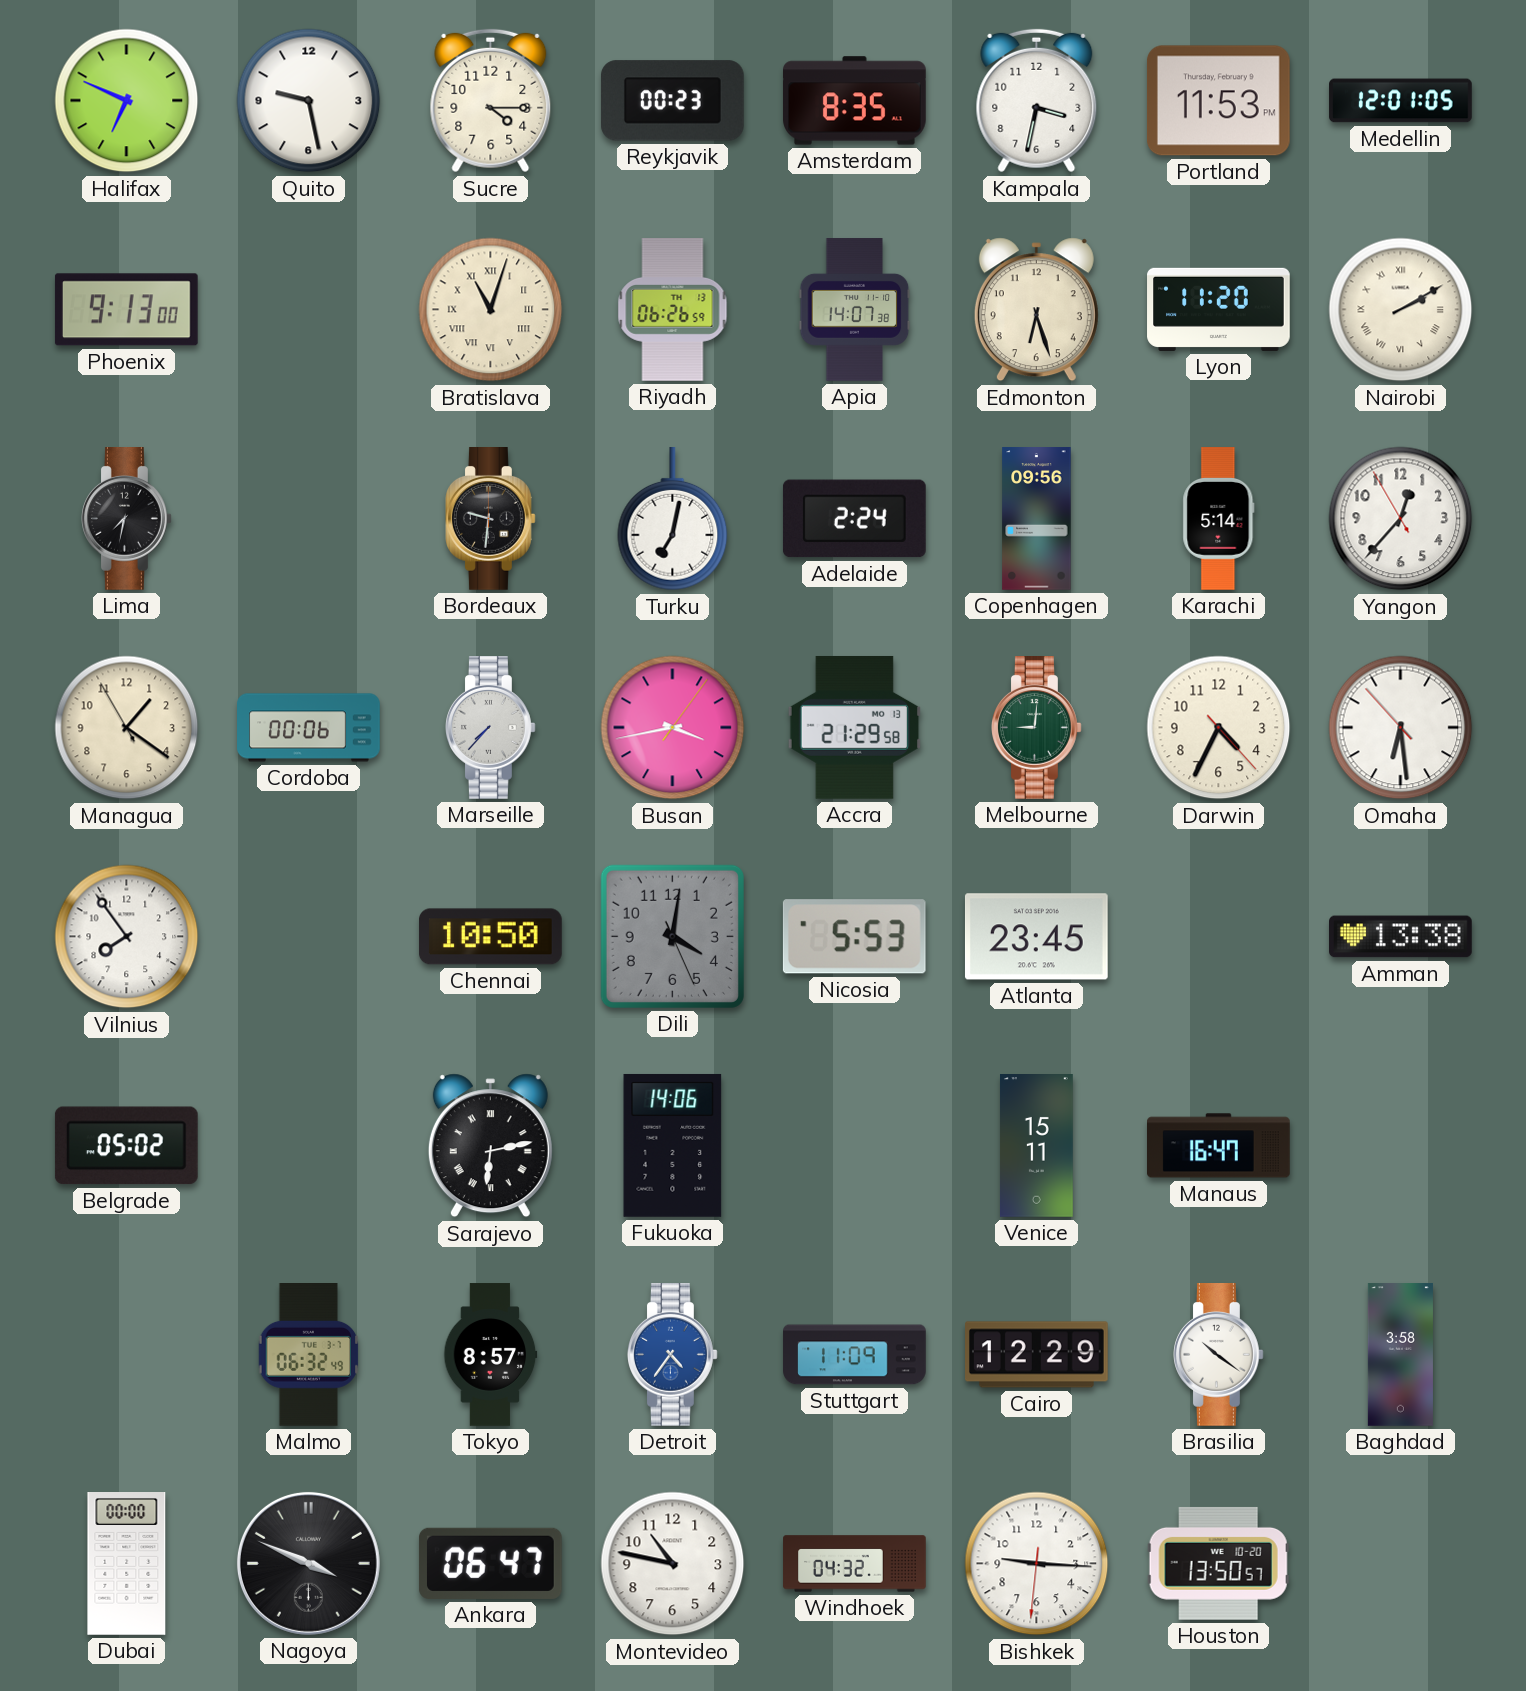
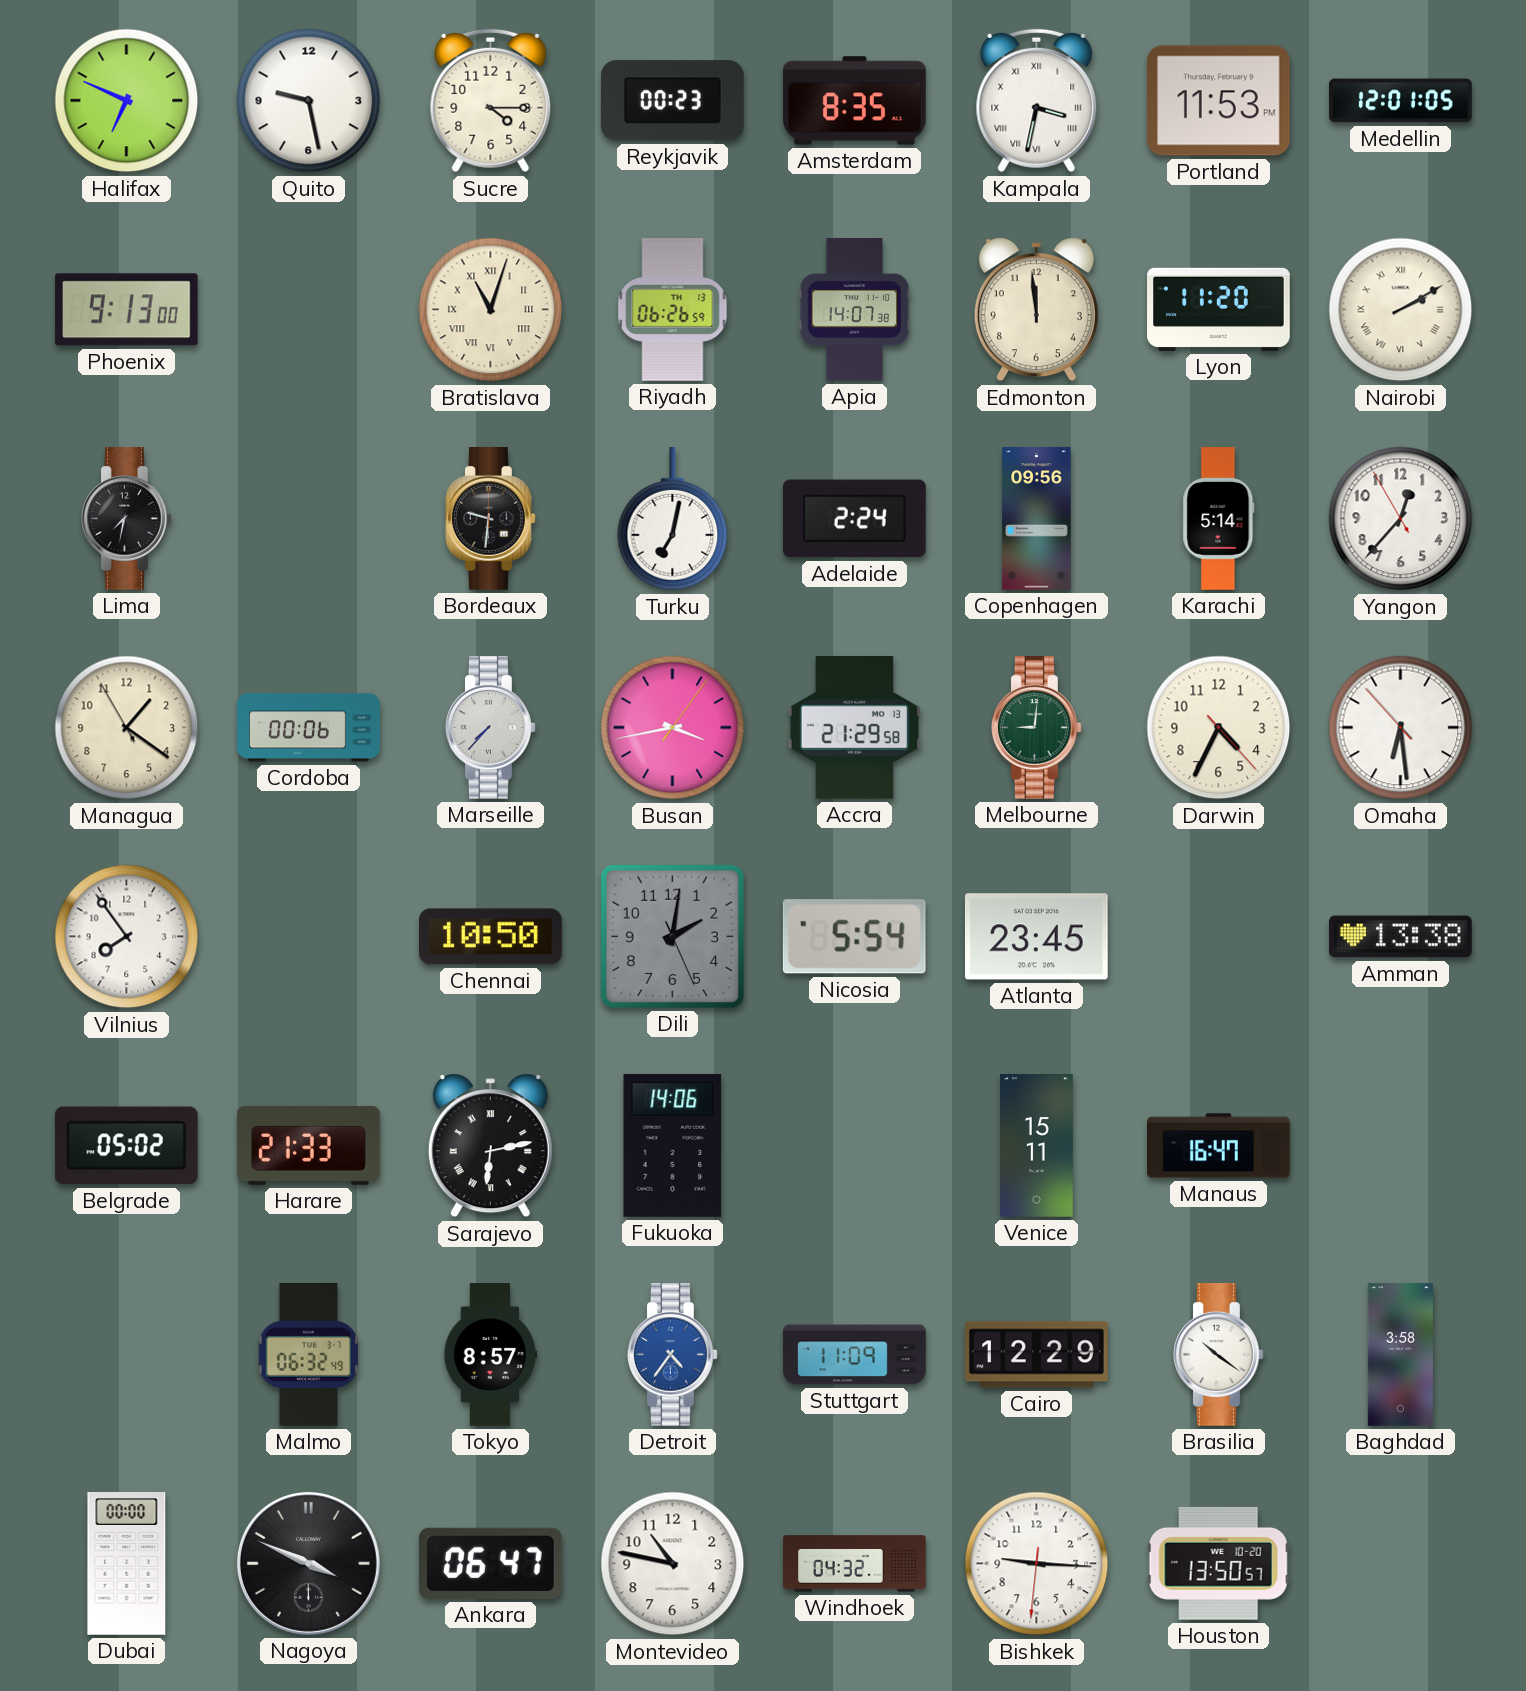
Kampala numerals: Arabic -> Roman
Edmonton: 6:27 -> 11:59
Dili: 4:01 -> 2:01
Nicosia: 5:53 -> 5:54
Harare: none -> 21:33
